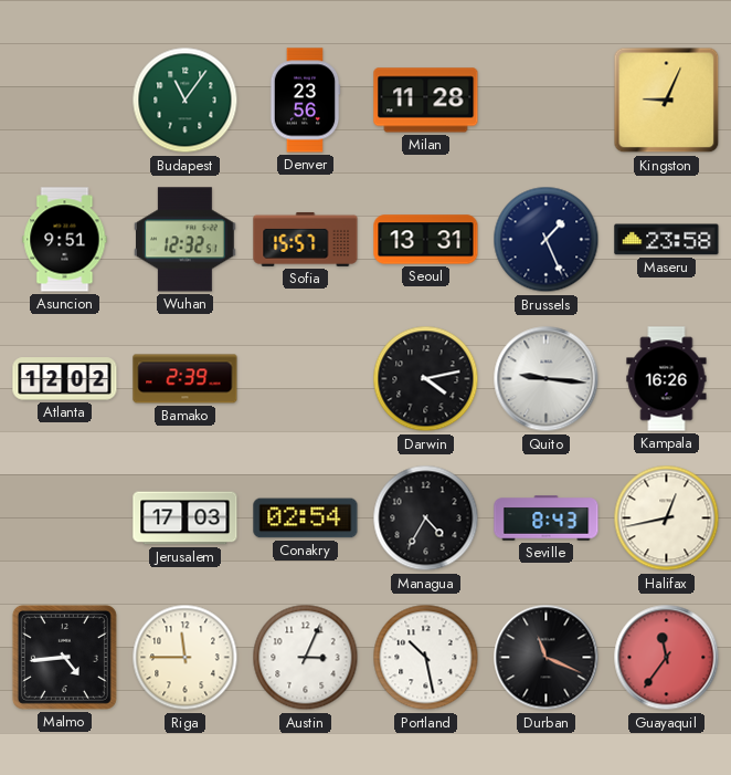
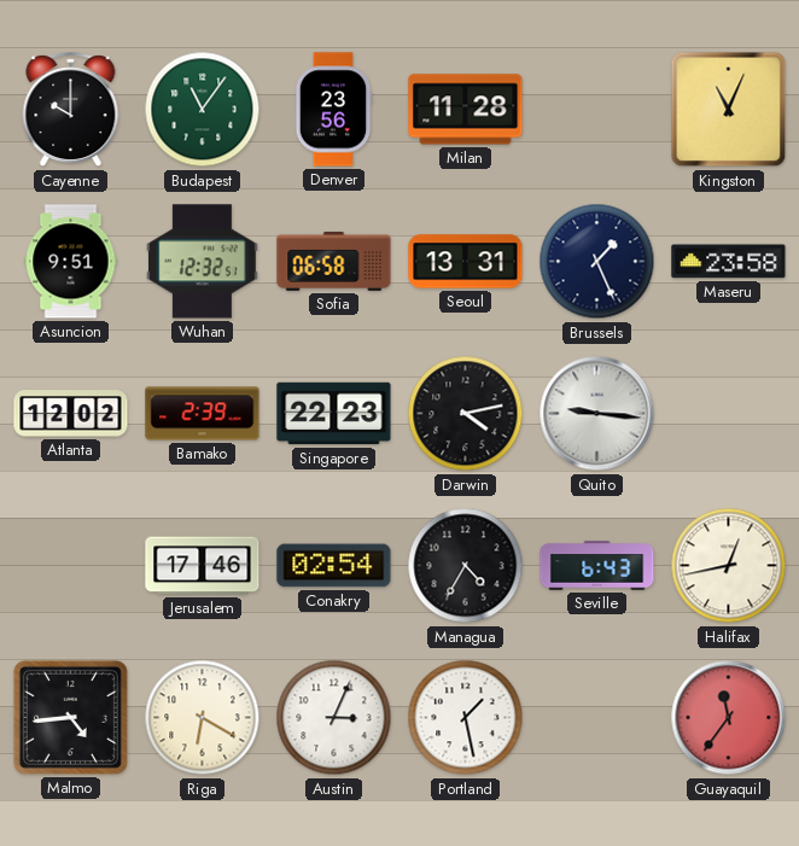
Cayenne: none -> 10:00
Kingston: 9:04 -> 11:04
Sofia: 15:57 -> 06:58
Singapore: none -> 22:23
Kampala: 16:26 -> none
Jerusalem: 17:03 -> 17:46
Seville: 8:43 -> 6:43
Riga: 11:45 -> 6:20
Portland: 10:28 -> 1:28
Durban: 11:19 -> none
